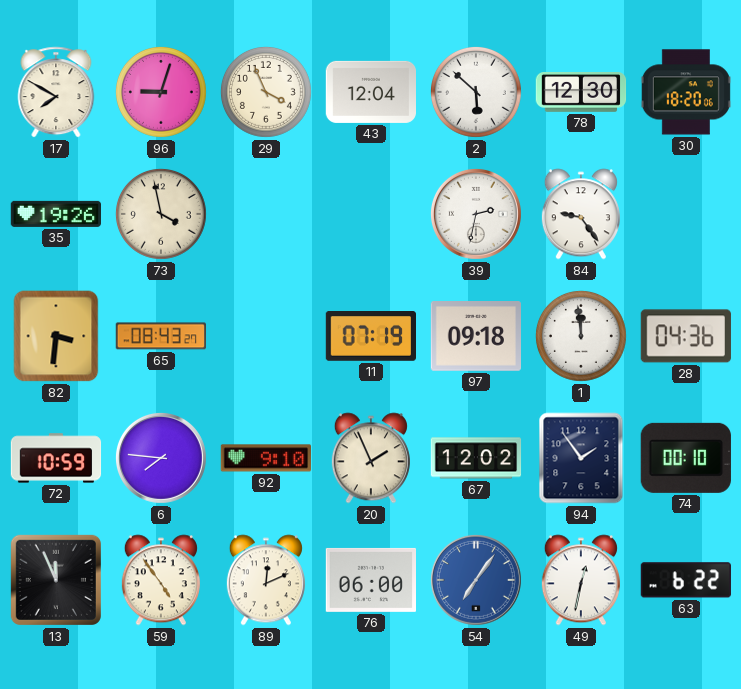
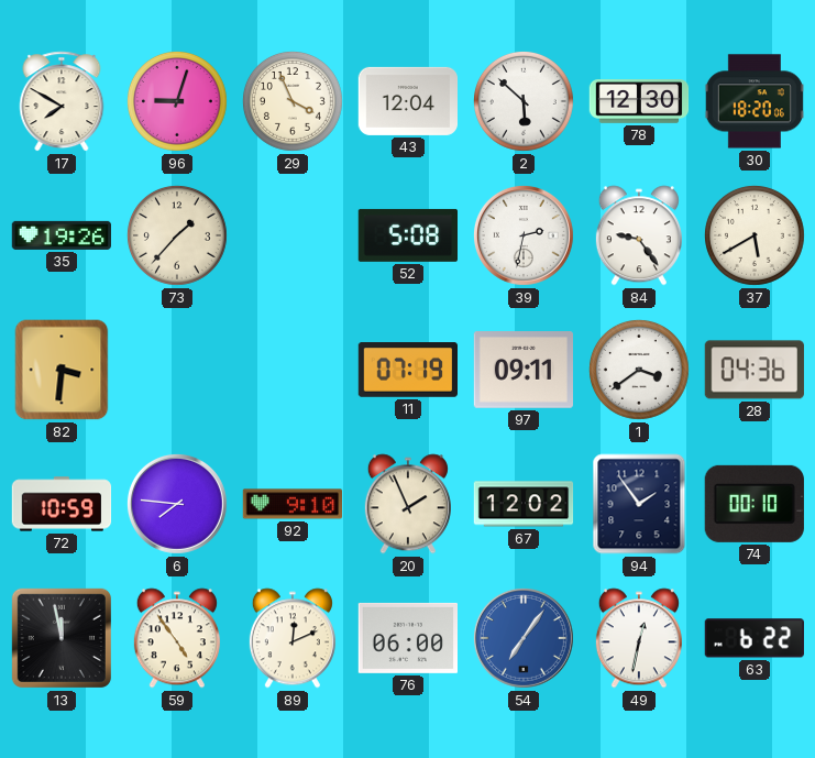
73: 3:58 -> 1:37
52: none -> 5:08
37: none -> 5:40
65: 08:43 -> none
97: 09:18 -> 09:11
1: 11:59 -> 3:39
13: 11:56 -> 11:58
